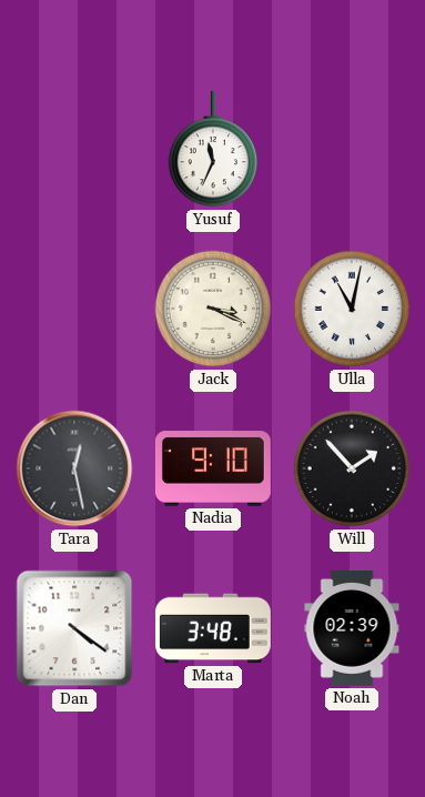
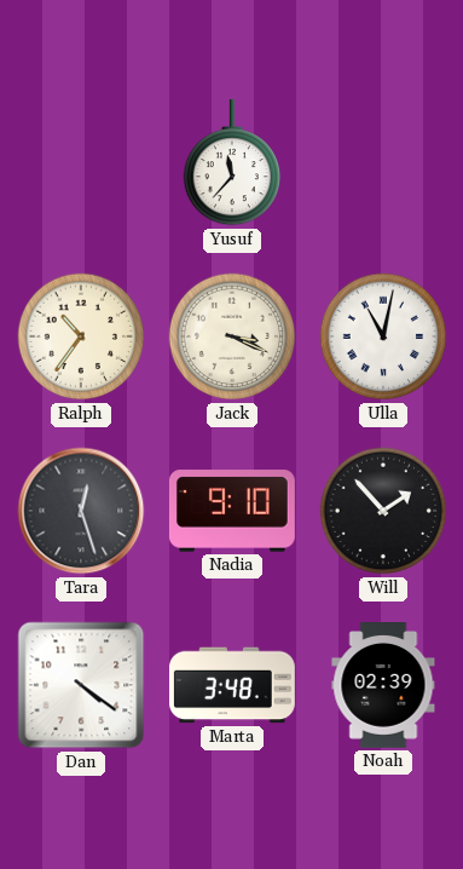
Yusuf: 11:34 -> 11:37
Ralph: none -> 10:36
Tara: 12:28 -> 12:27
